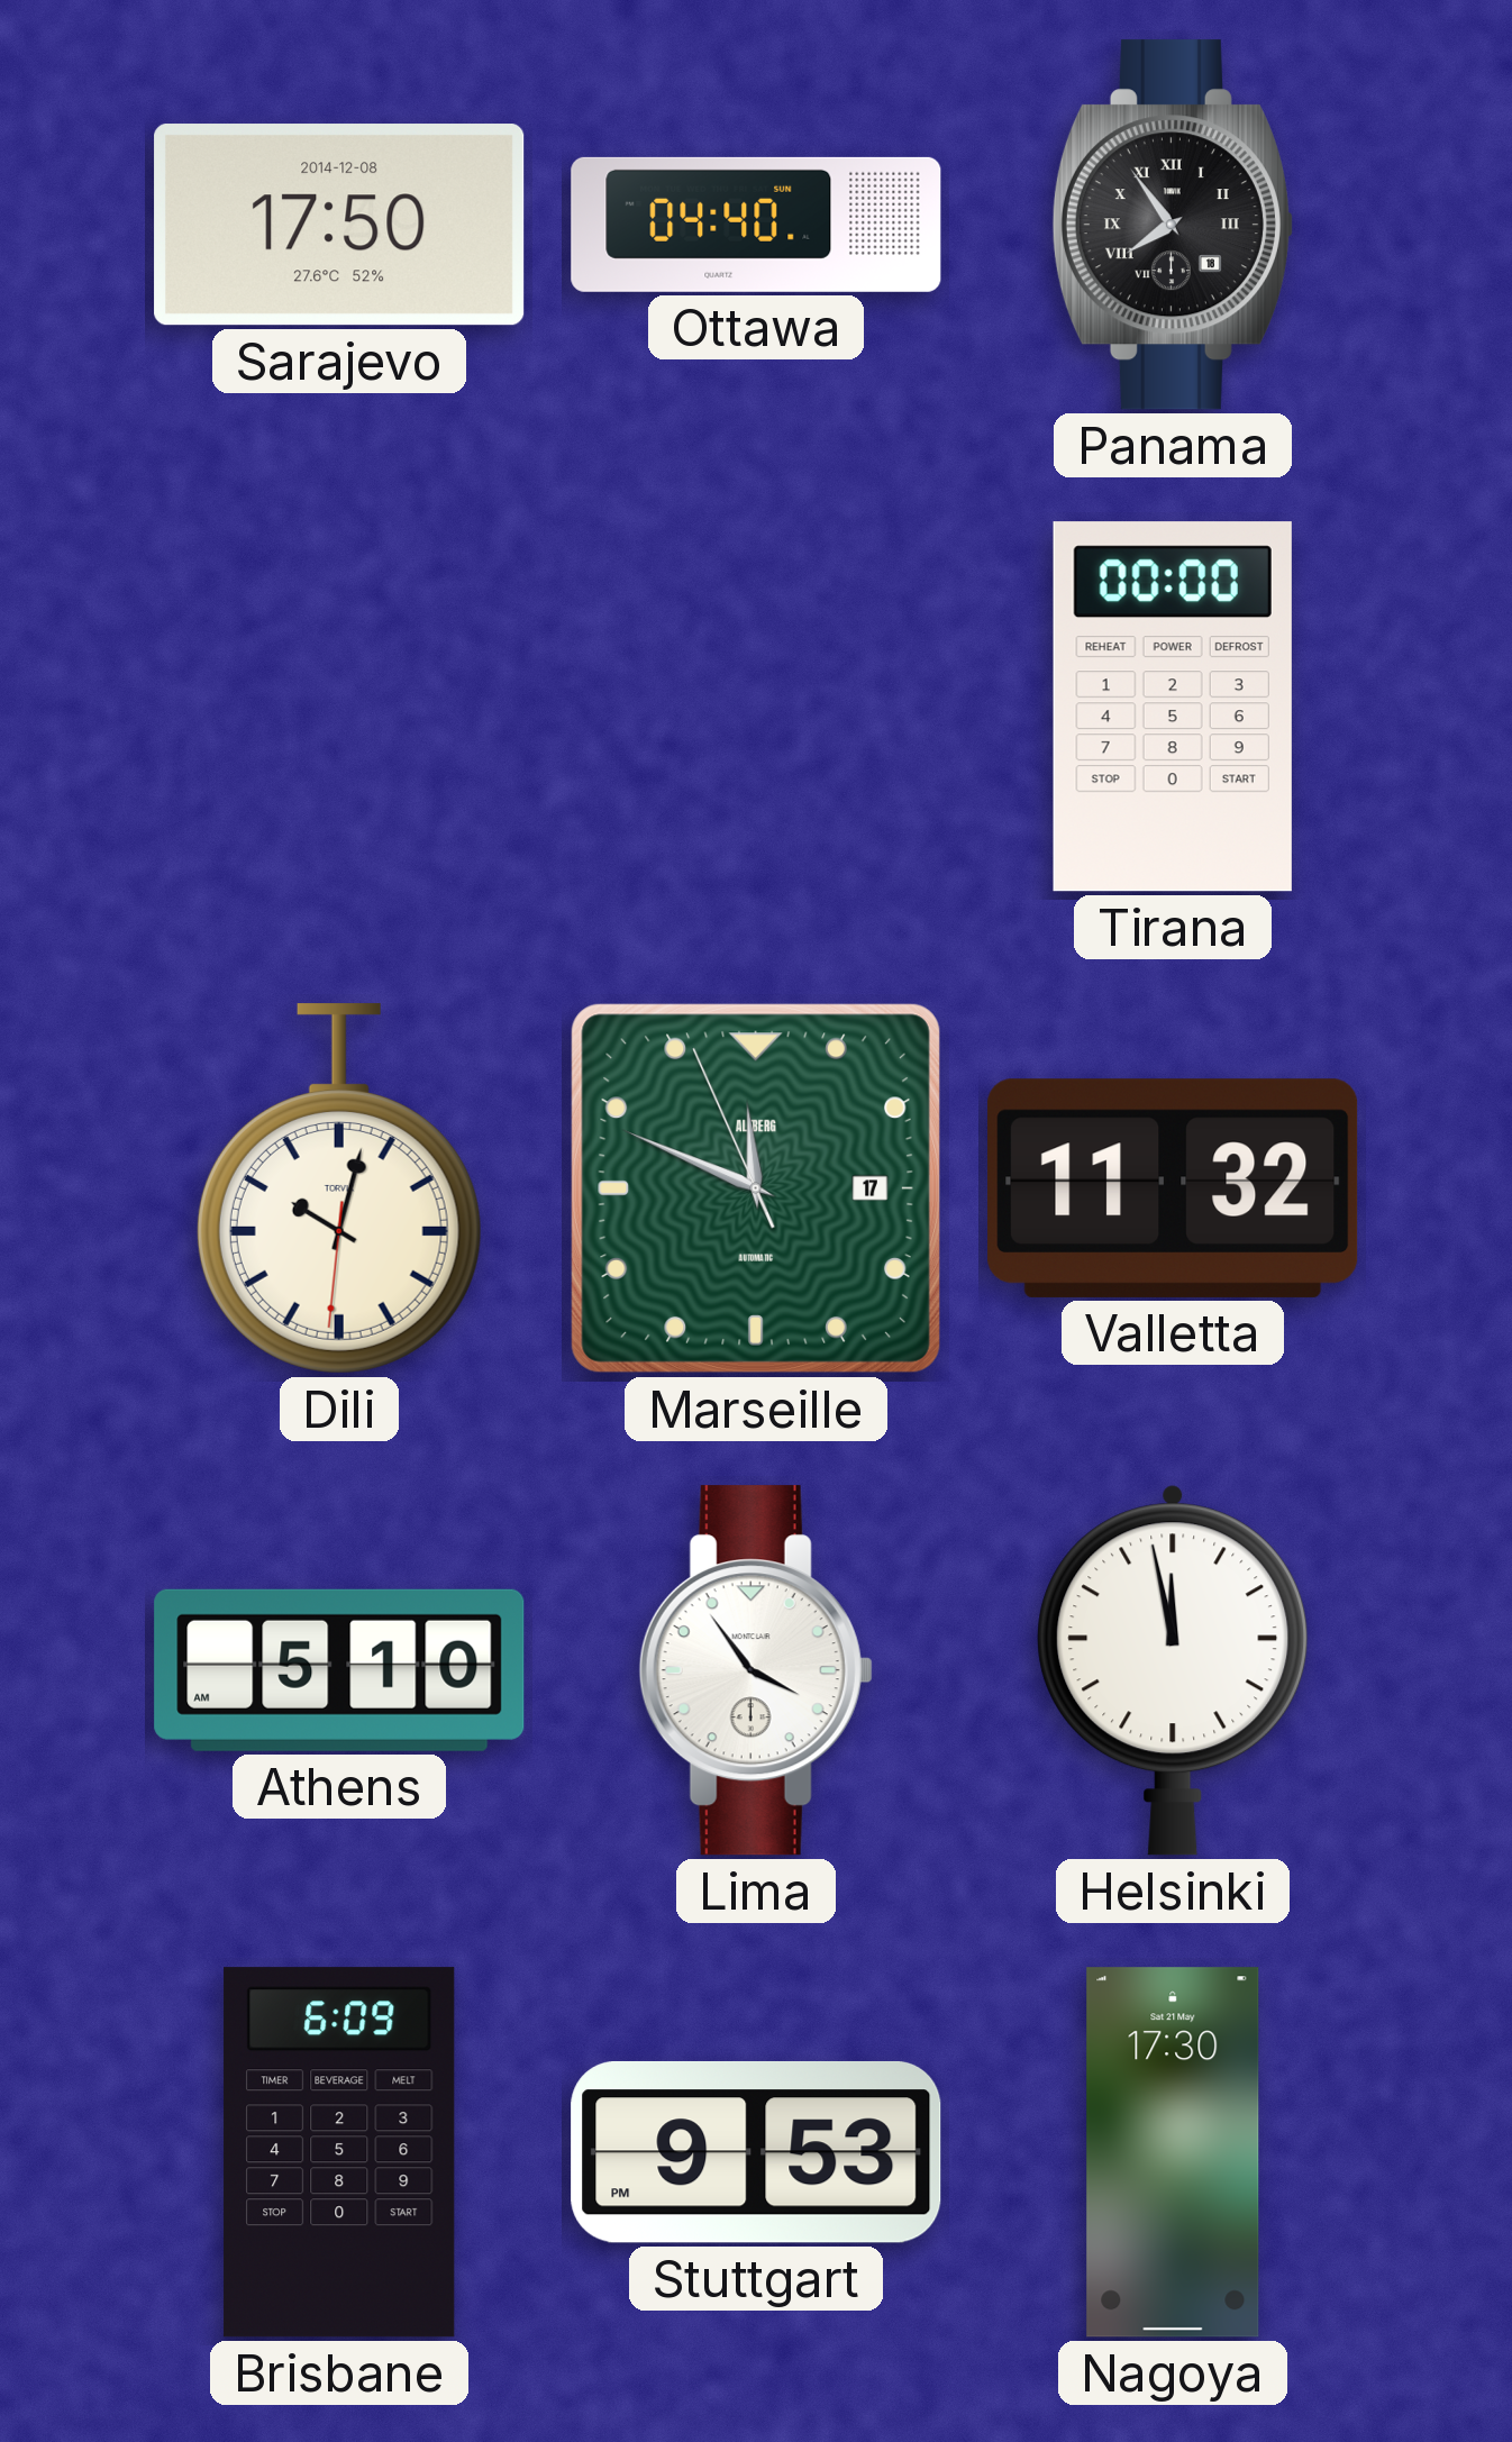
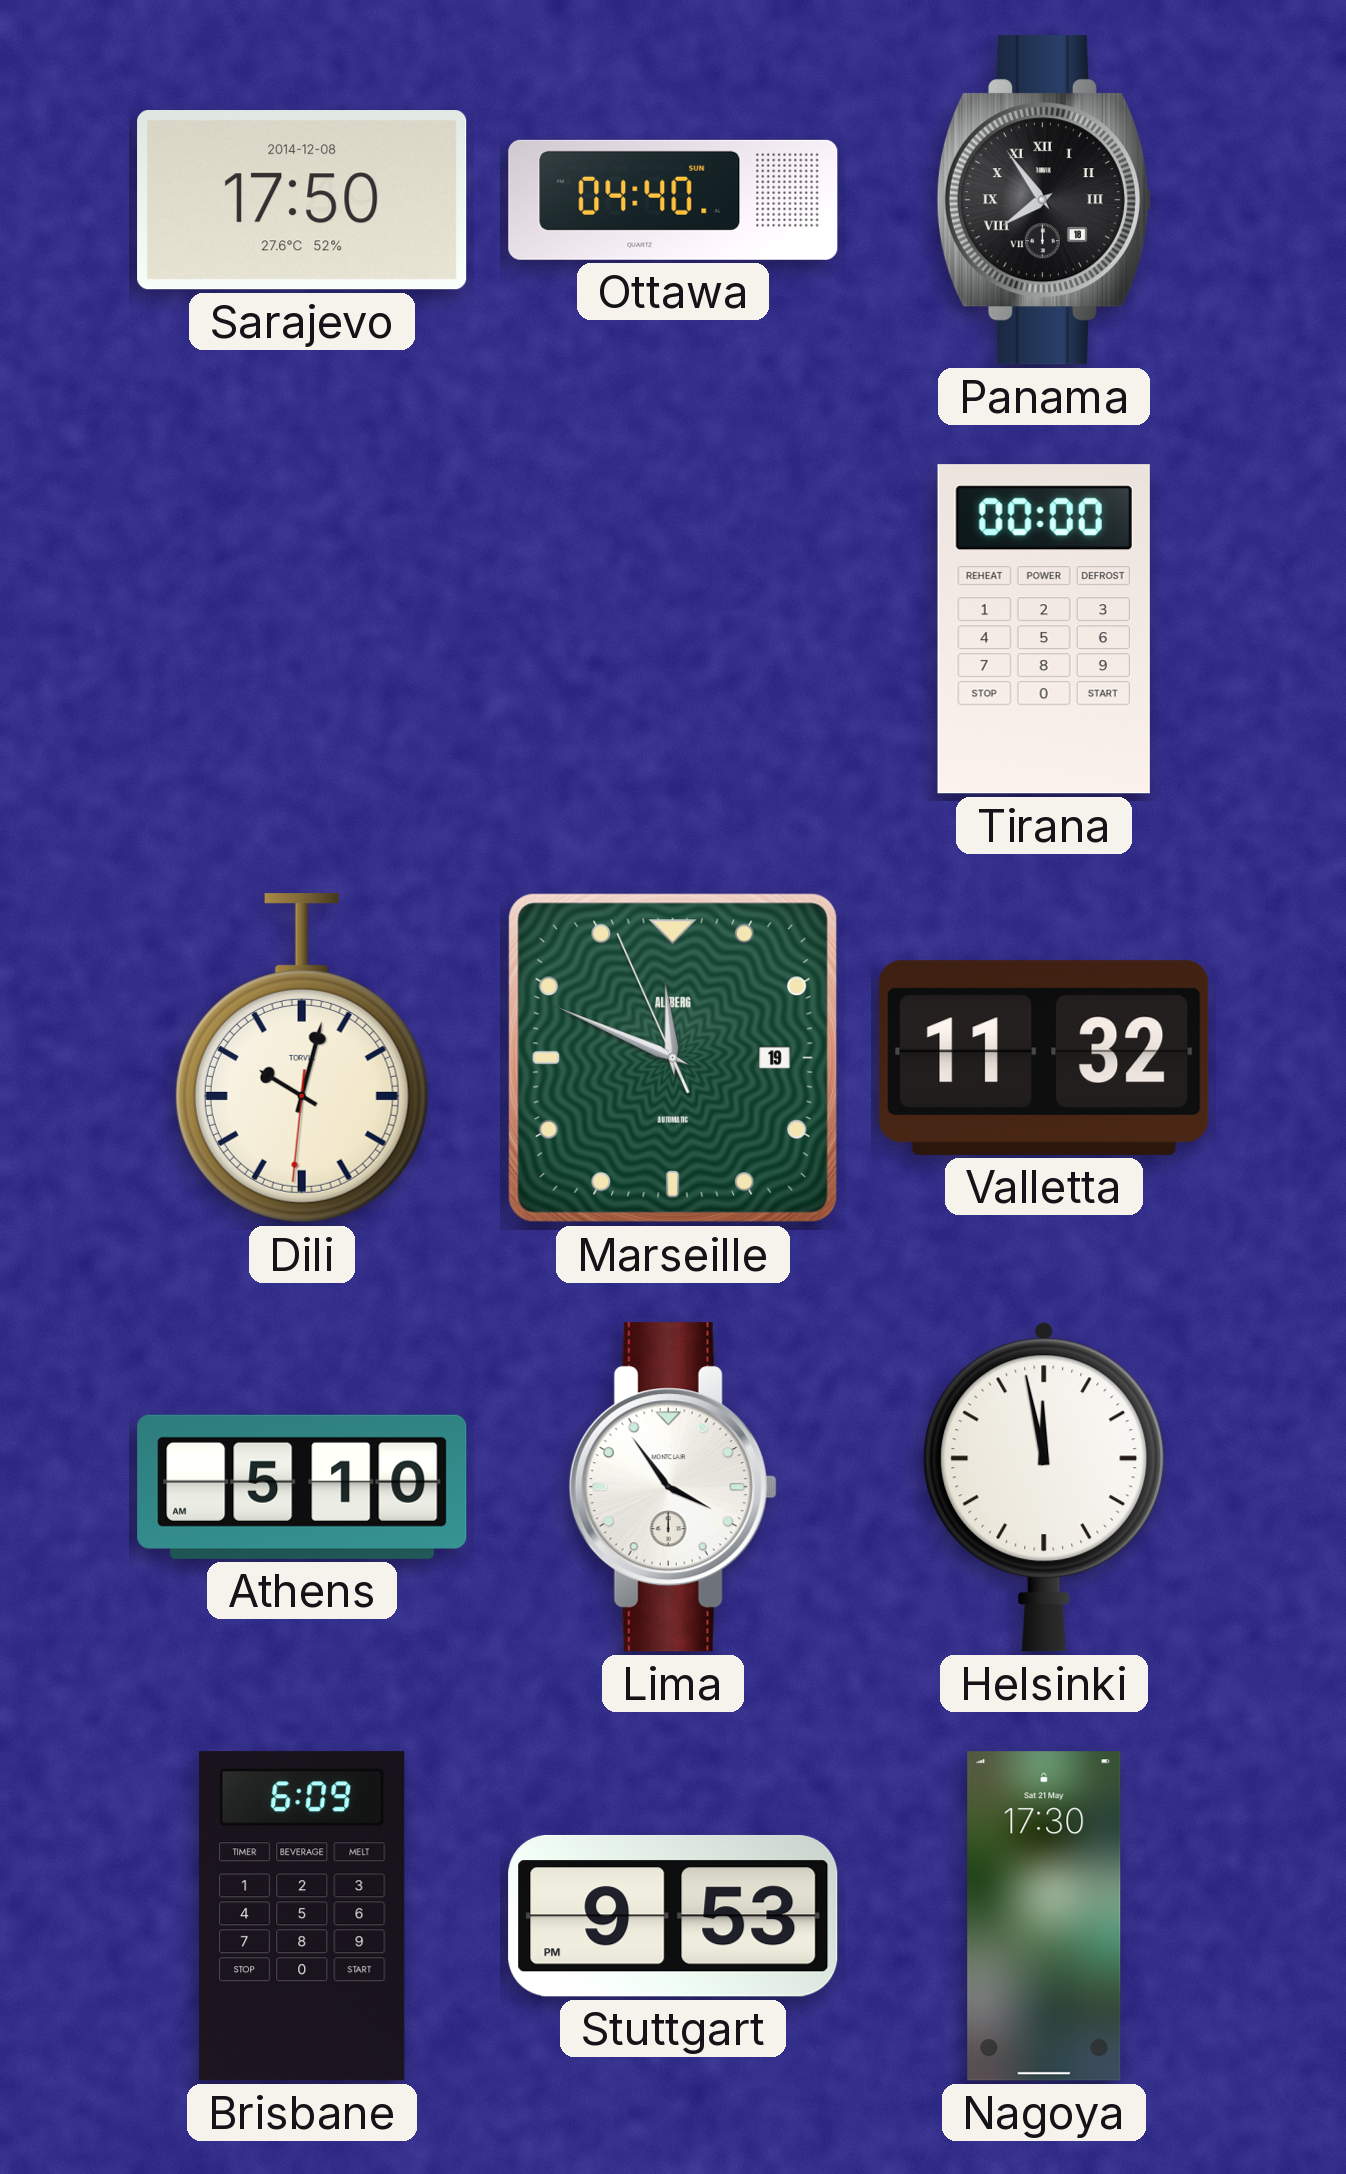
Marseille date: 17 -> 19
